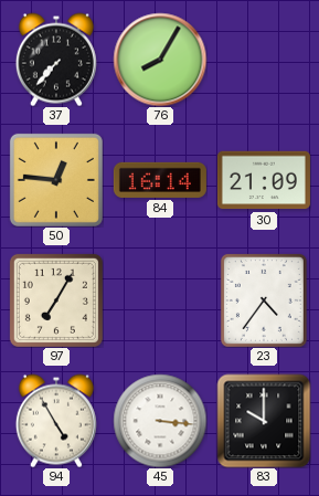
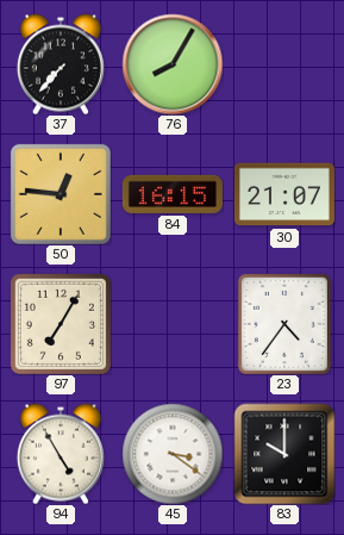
84: 16:14 -> 16:15
30: 21:09 -> 21:07
45: 3:16 -> 3:21
